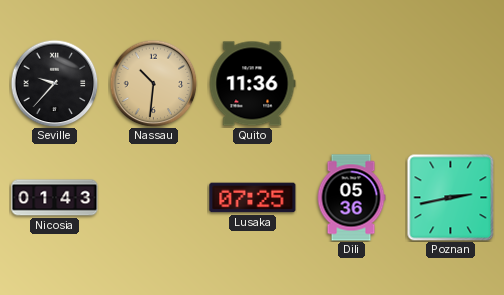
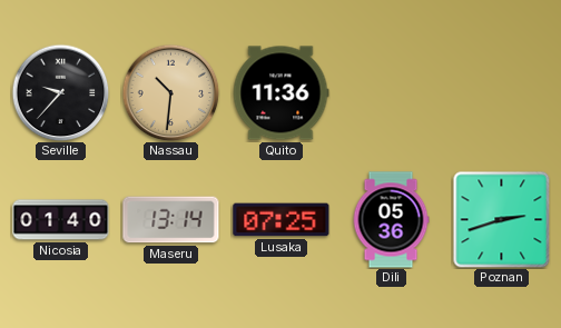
Nicosia: 01:43 -> 01:40
Maseru: none -> 13:14
Poznan: 2:43 -> 2:42
